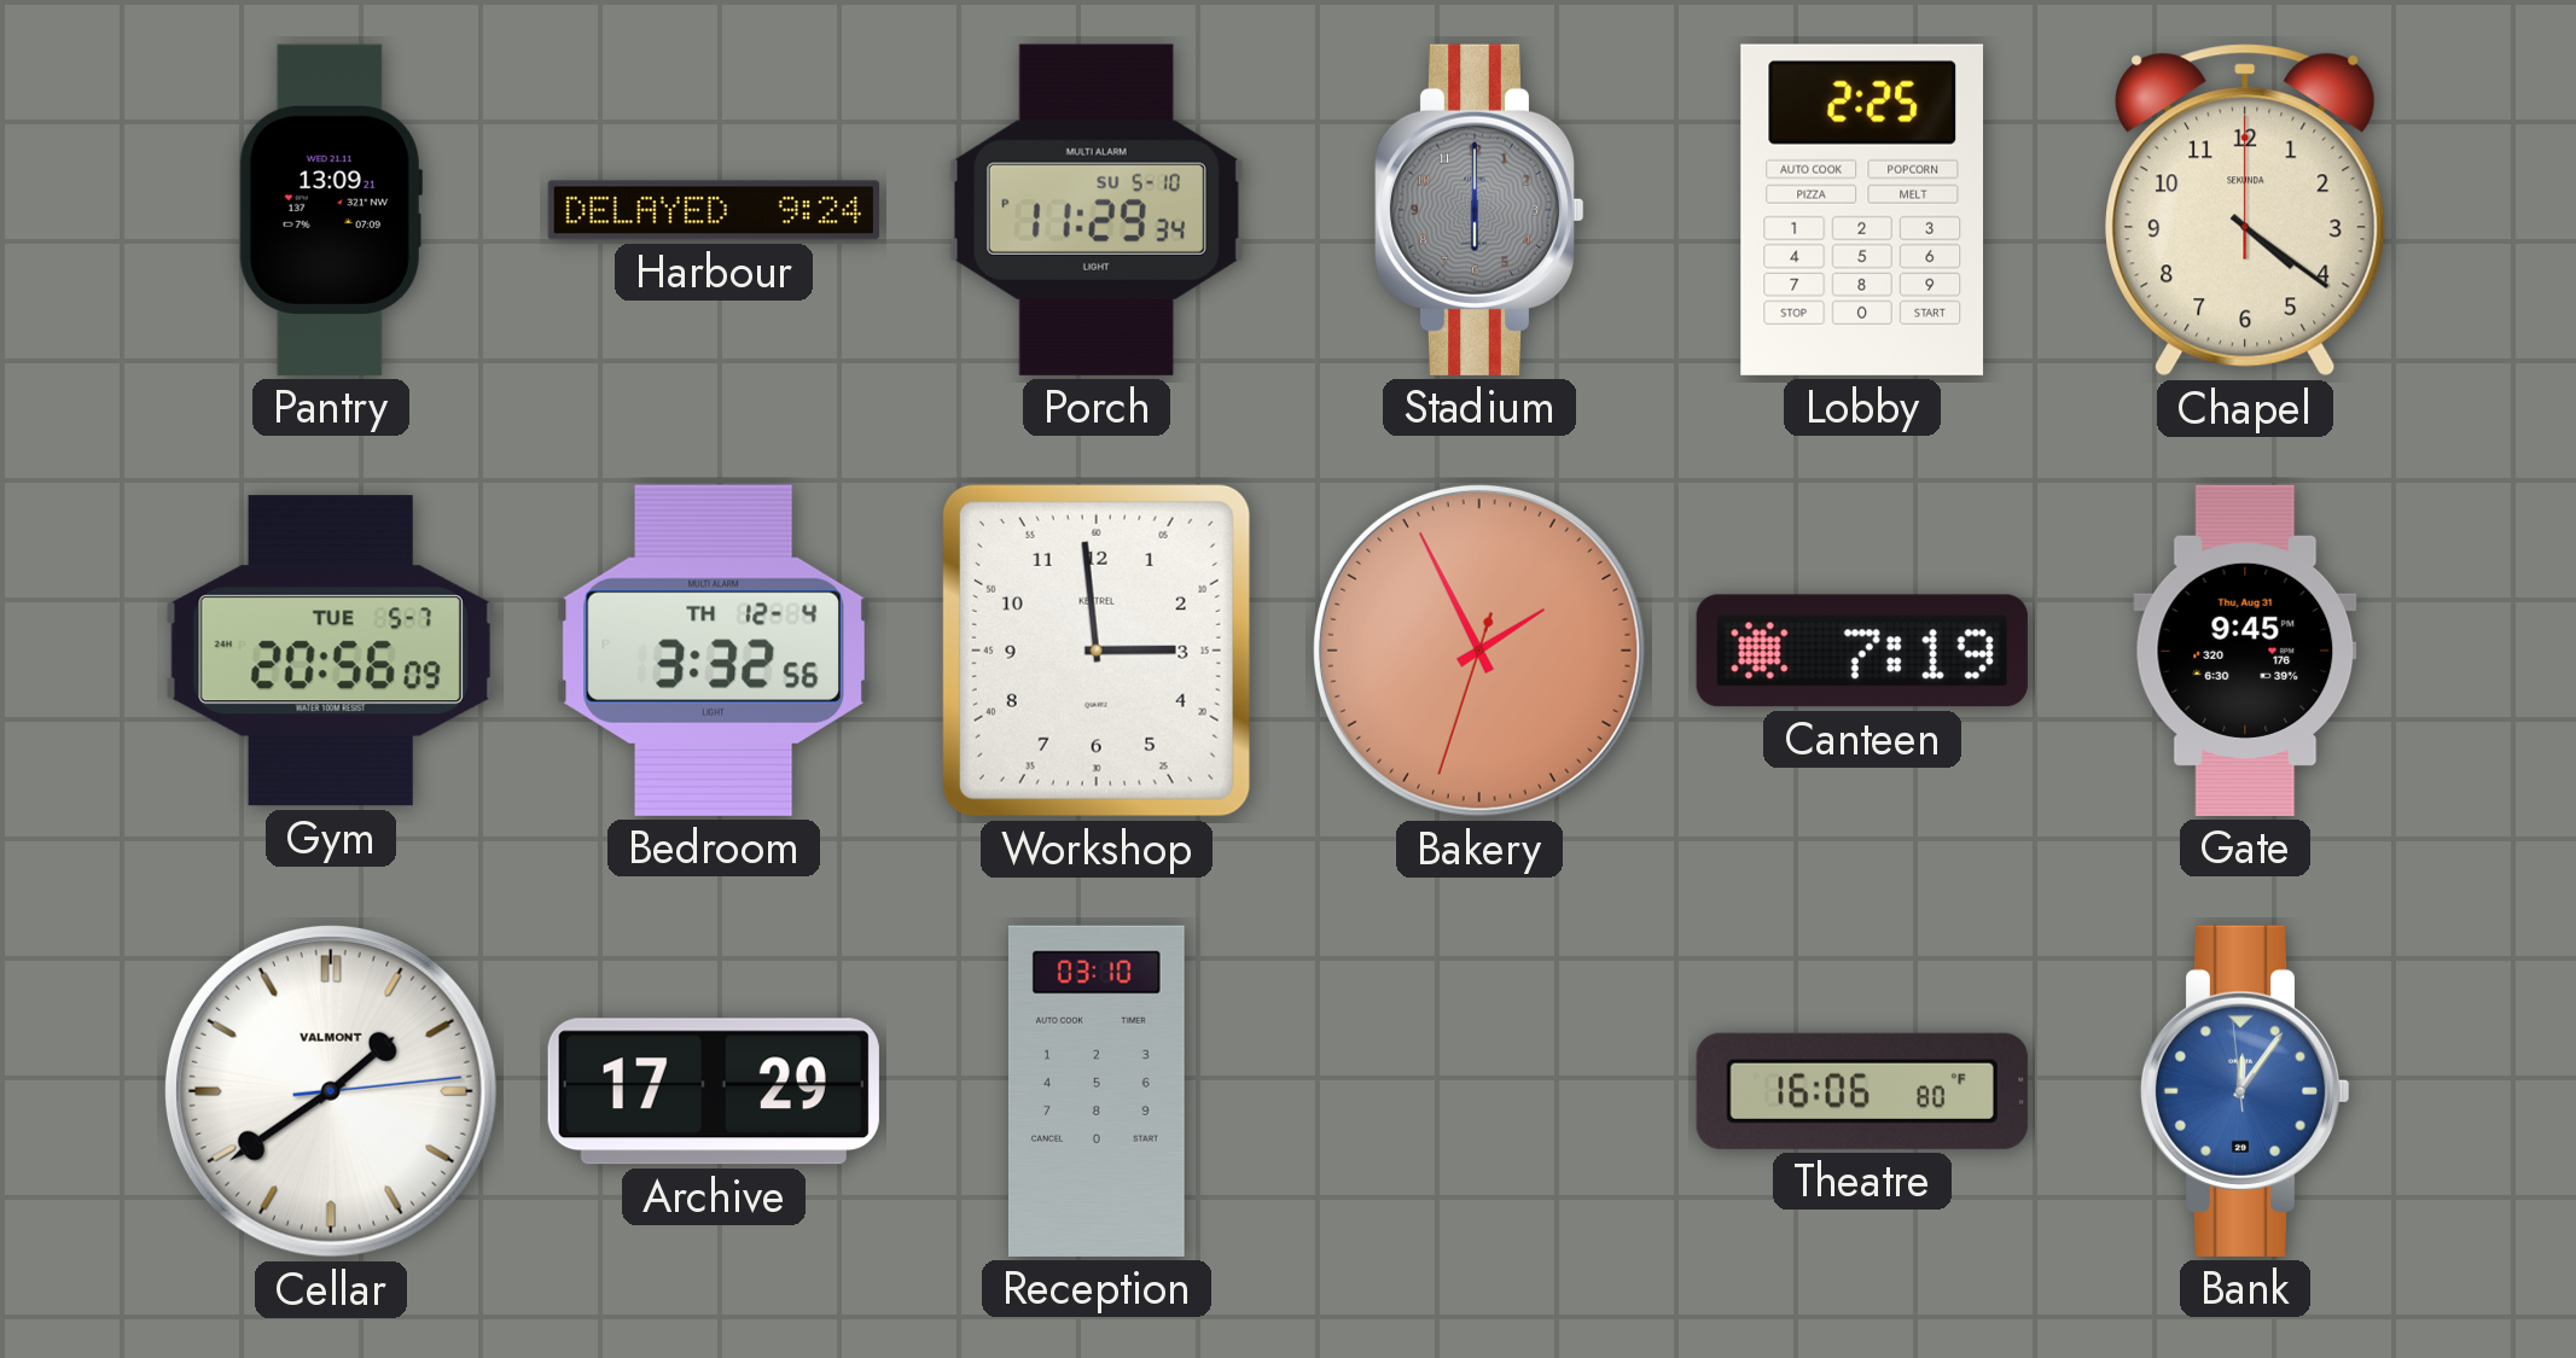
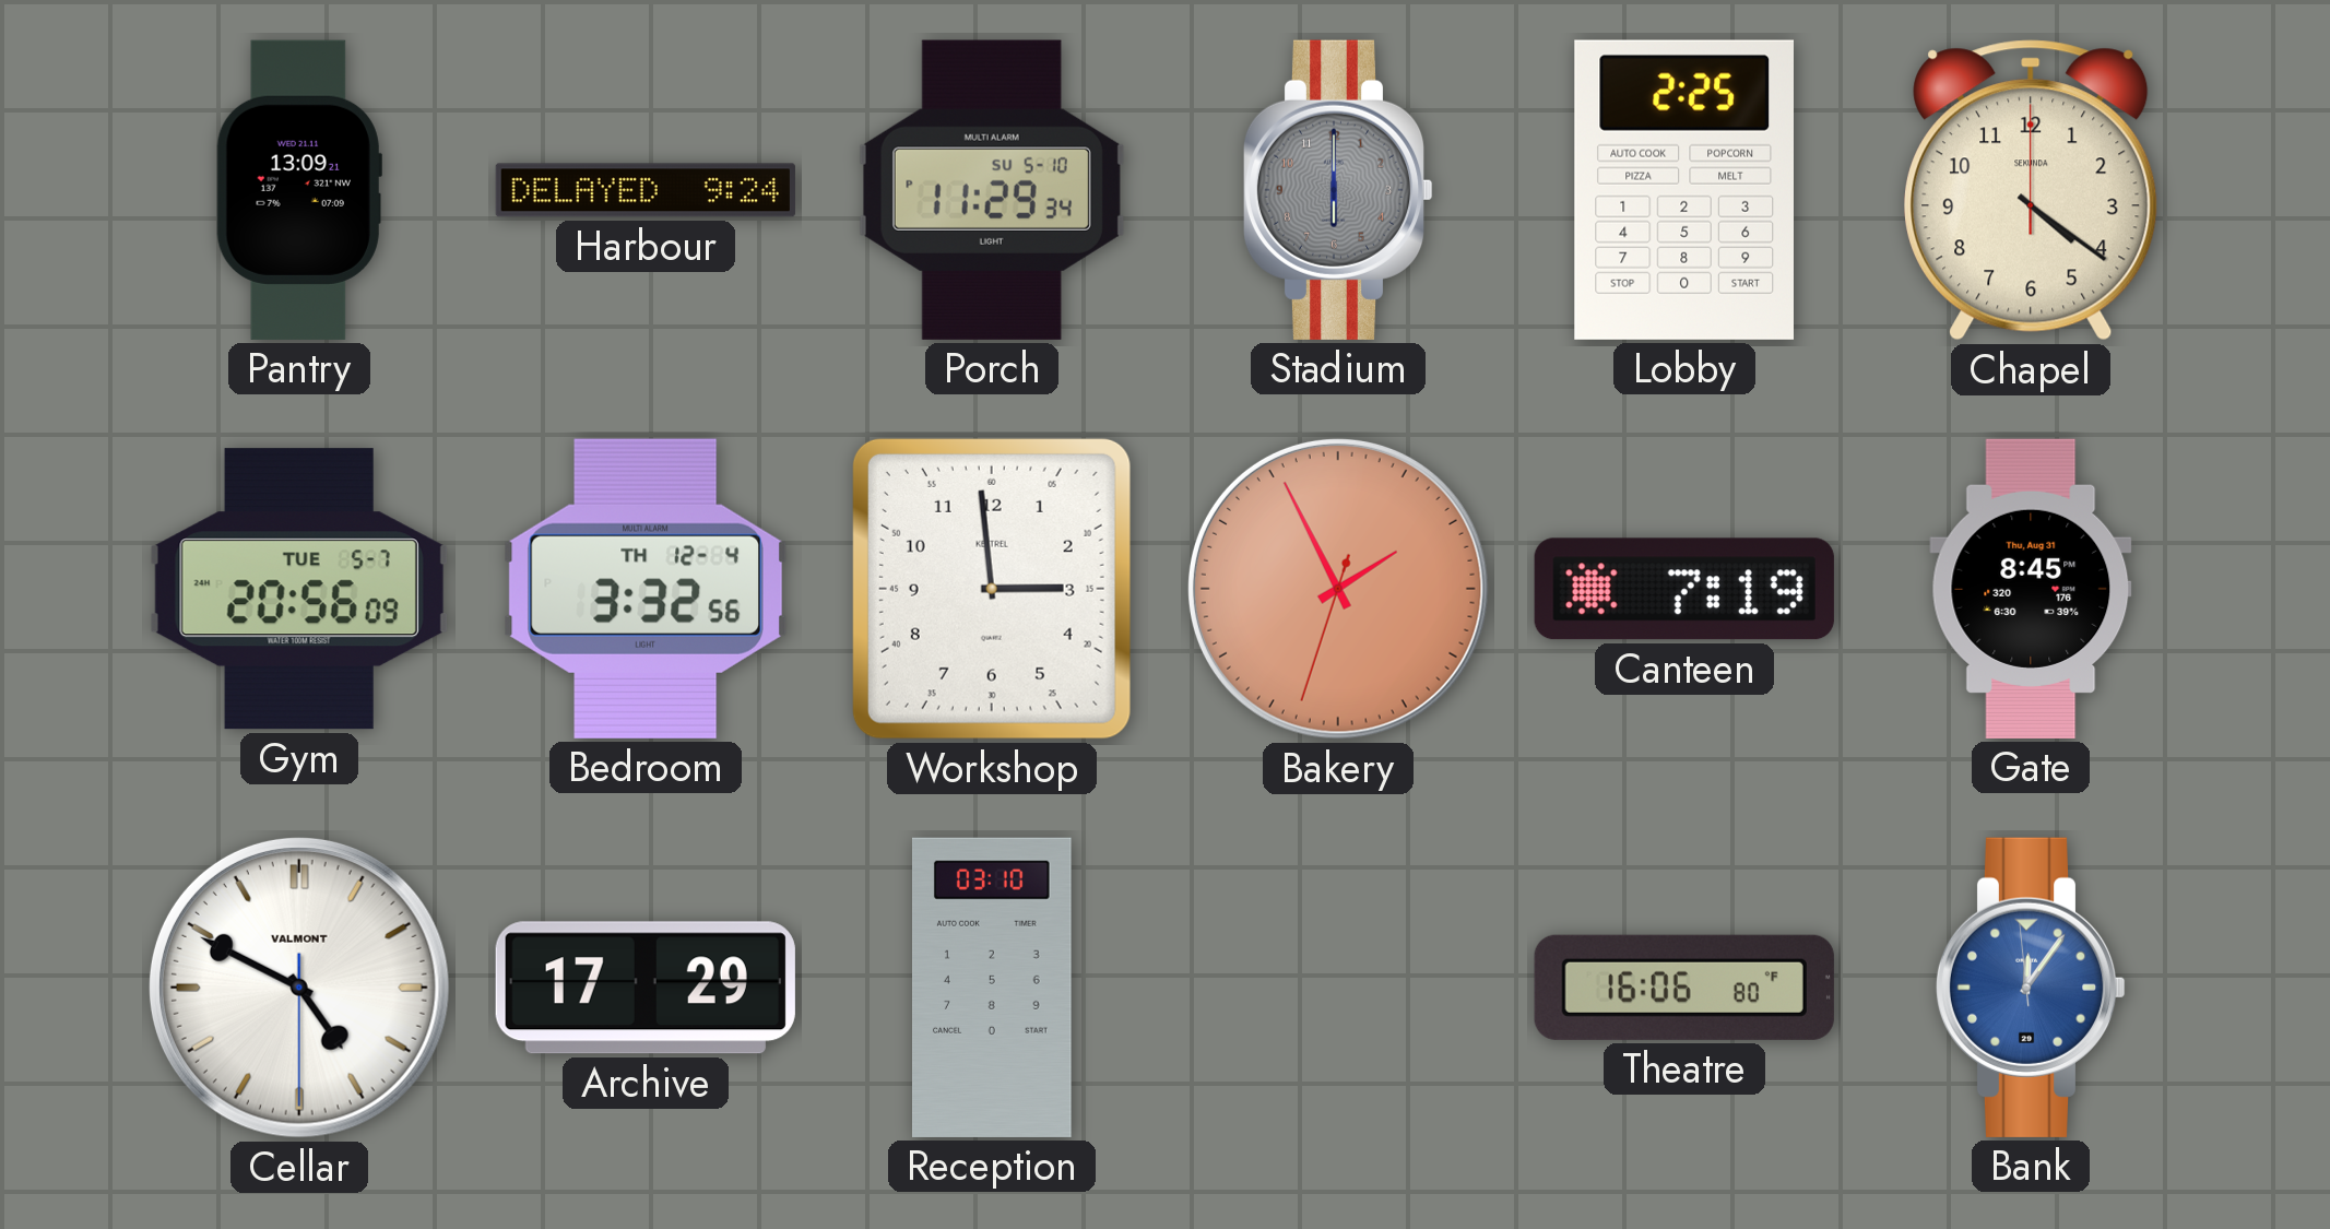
Gate: 9:45 -> 8:45
Cellar: 1:39 -> 4:49
